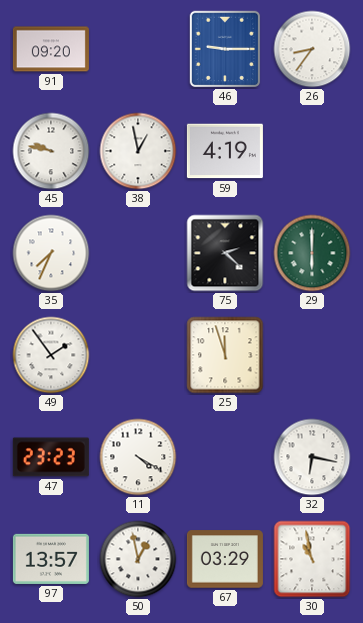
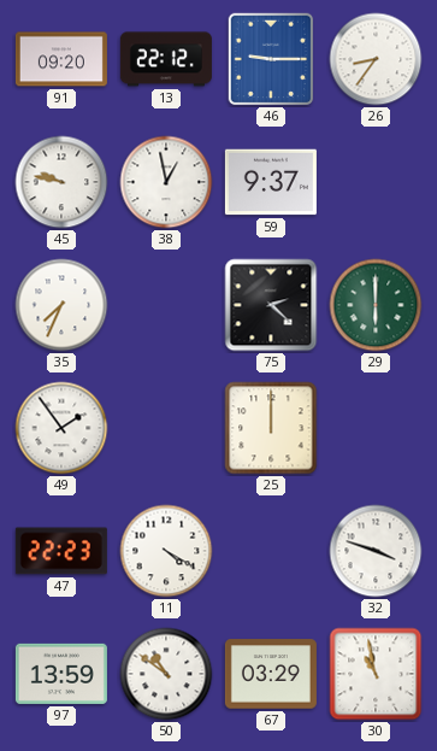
13: none -> 22:12
59: 4:19 -> 9:37
25: 11:57 -> 12:00
47: 23:23 -> 22:23
32: 6:17 -> 3:48
97: 13:57 -> 13:59
50: 12:58 -> 10:51
